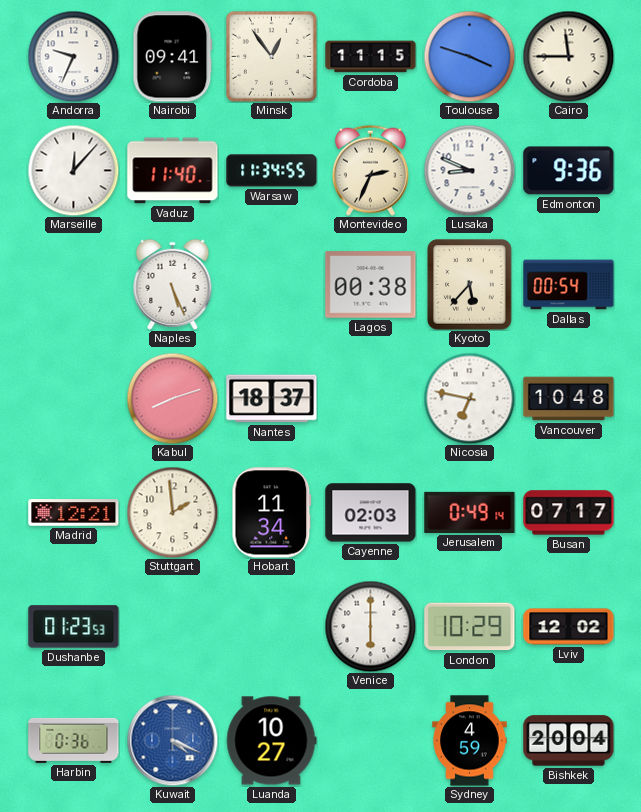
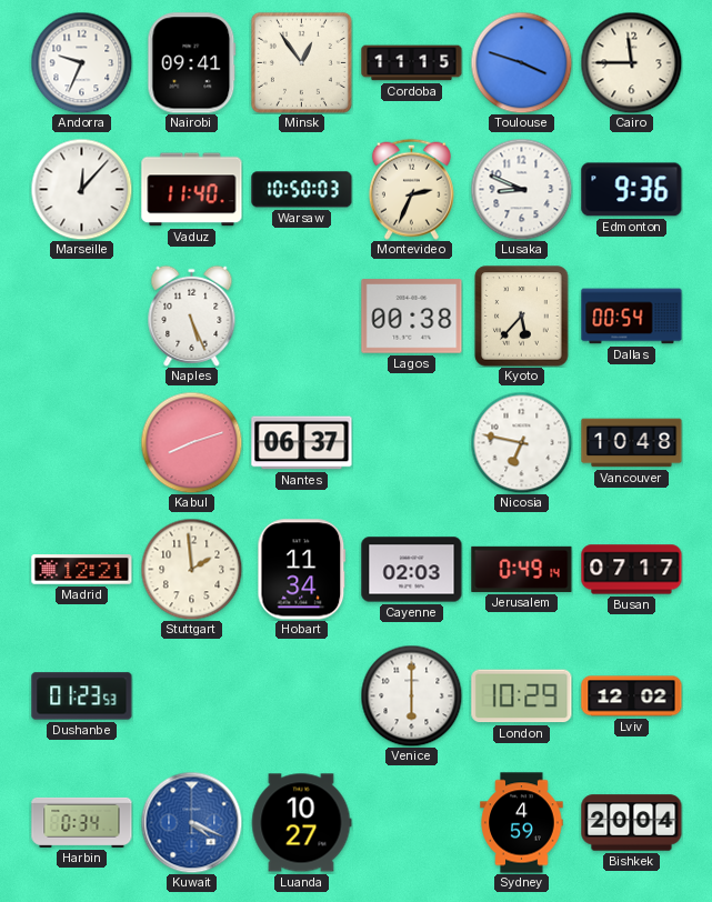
Warsaw: 11:34 -> 10:50
Nantes: 18:37 -> 06:37
Harbin: 0:36 -> 0:34
